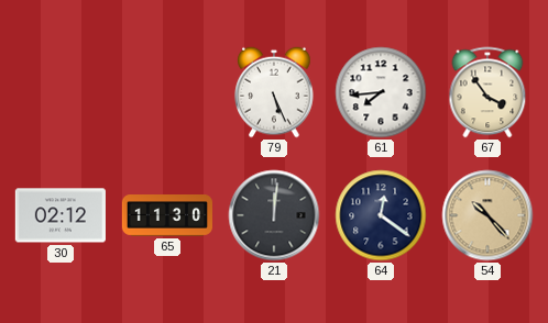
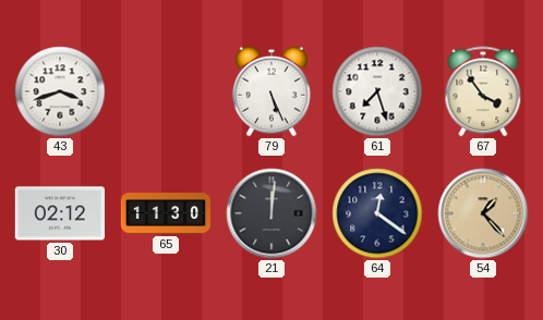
43: none -> 3:42
61: 7:44 -> 7:27
54: 10:23 -> 1:23
